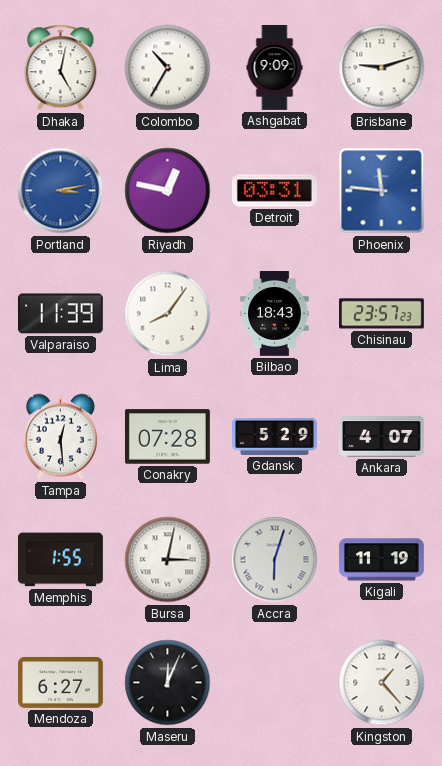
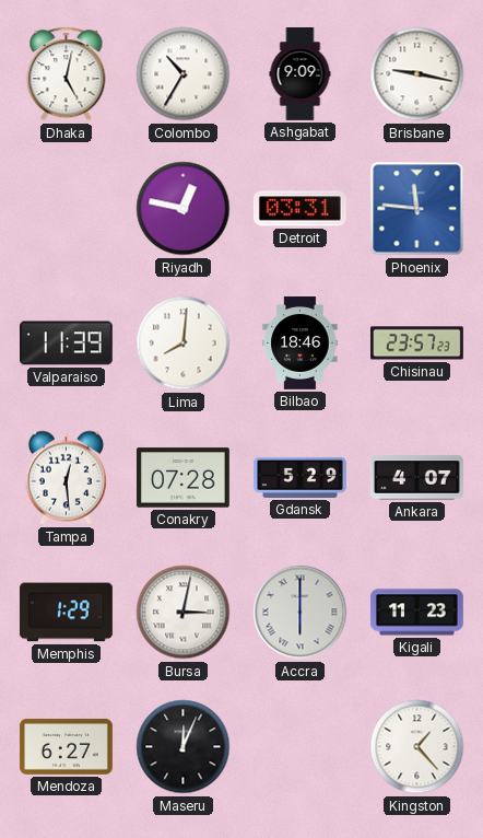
Brisbane: 9:12 -> 9:17
Portland: 3:13 -> none
Lima: 8:06 -> 8:01
Bilbao: 18:43 -> 18:46
Memphis: 1:55 -> 1:29
Accra: 6:03 -> 6:00
Kigali: 11:19 -> 11:23
